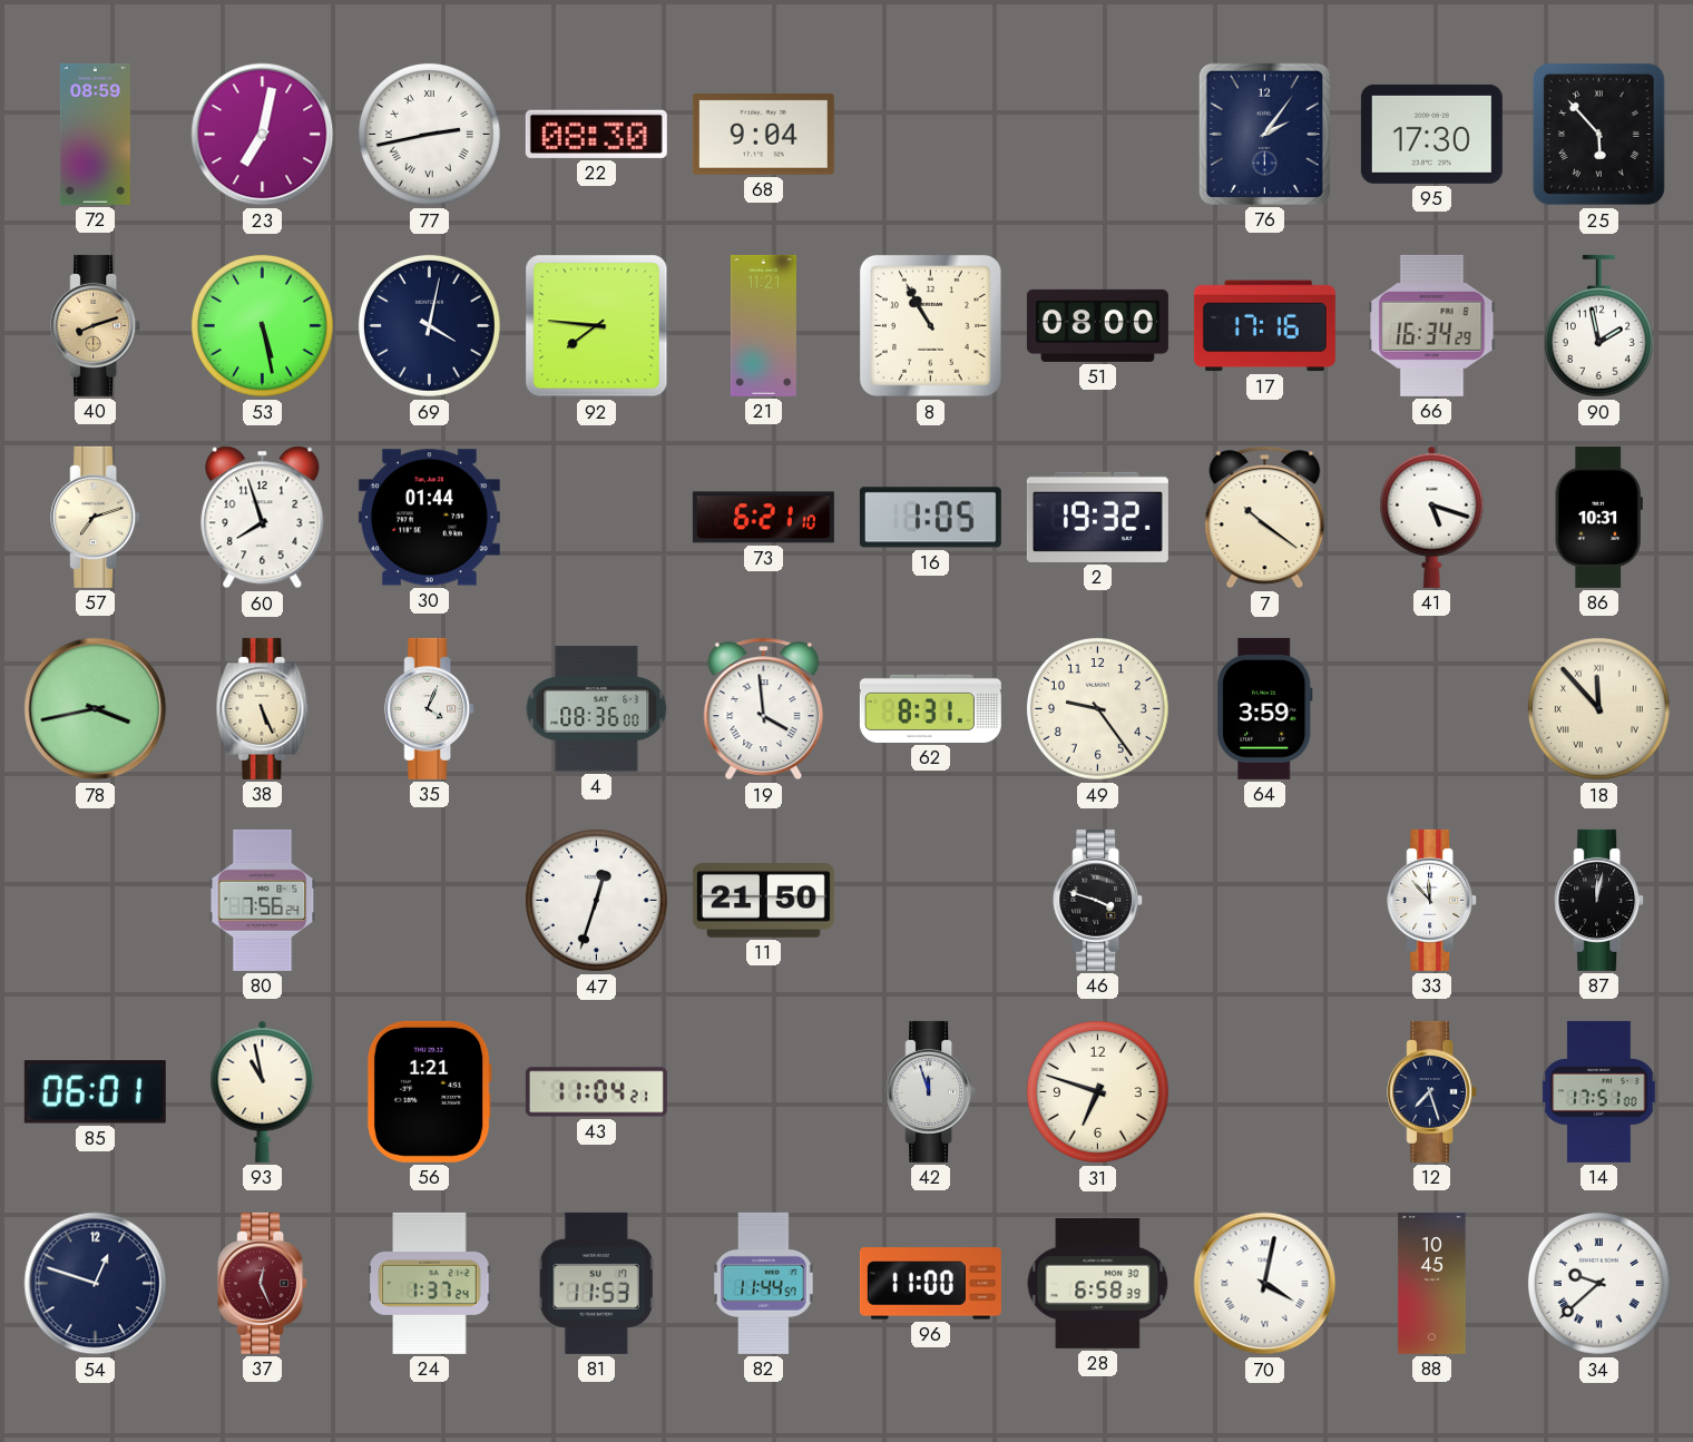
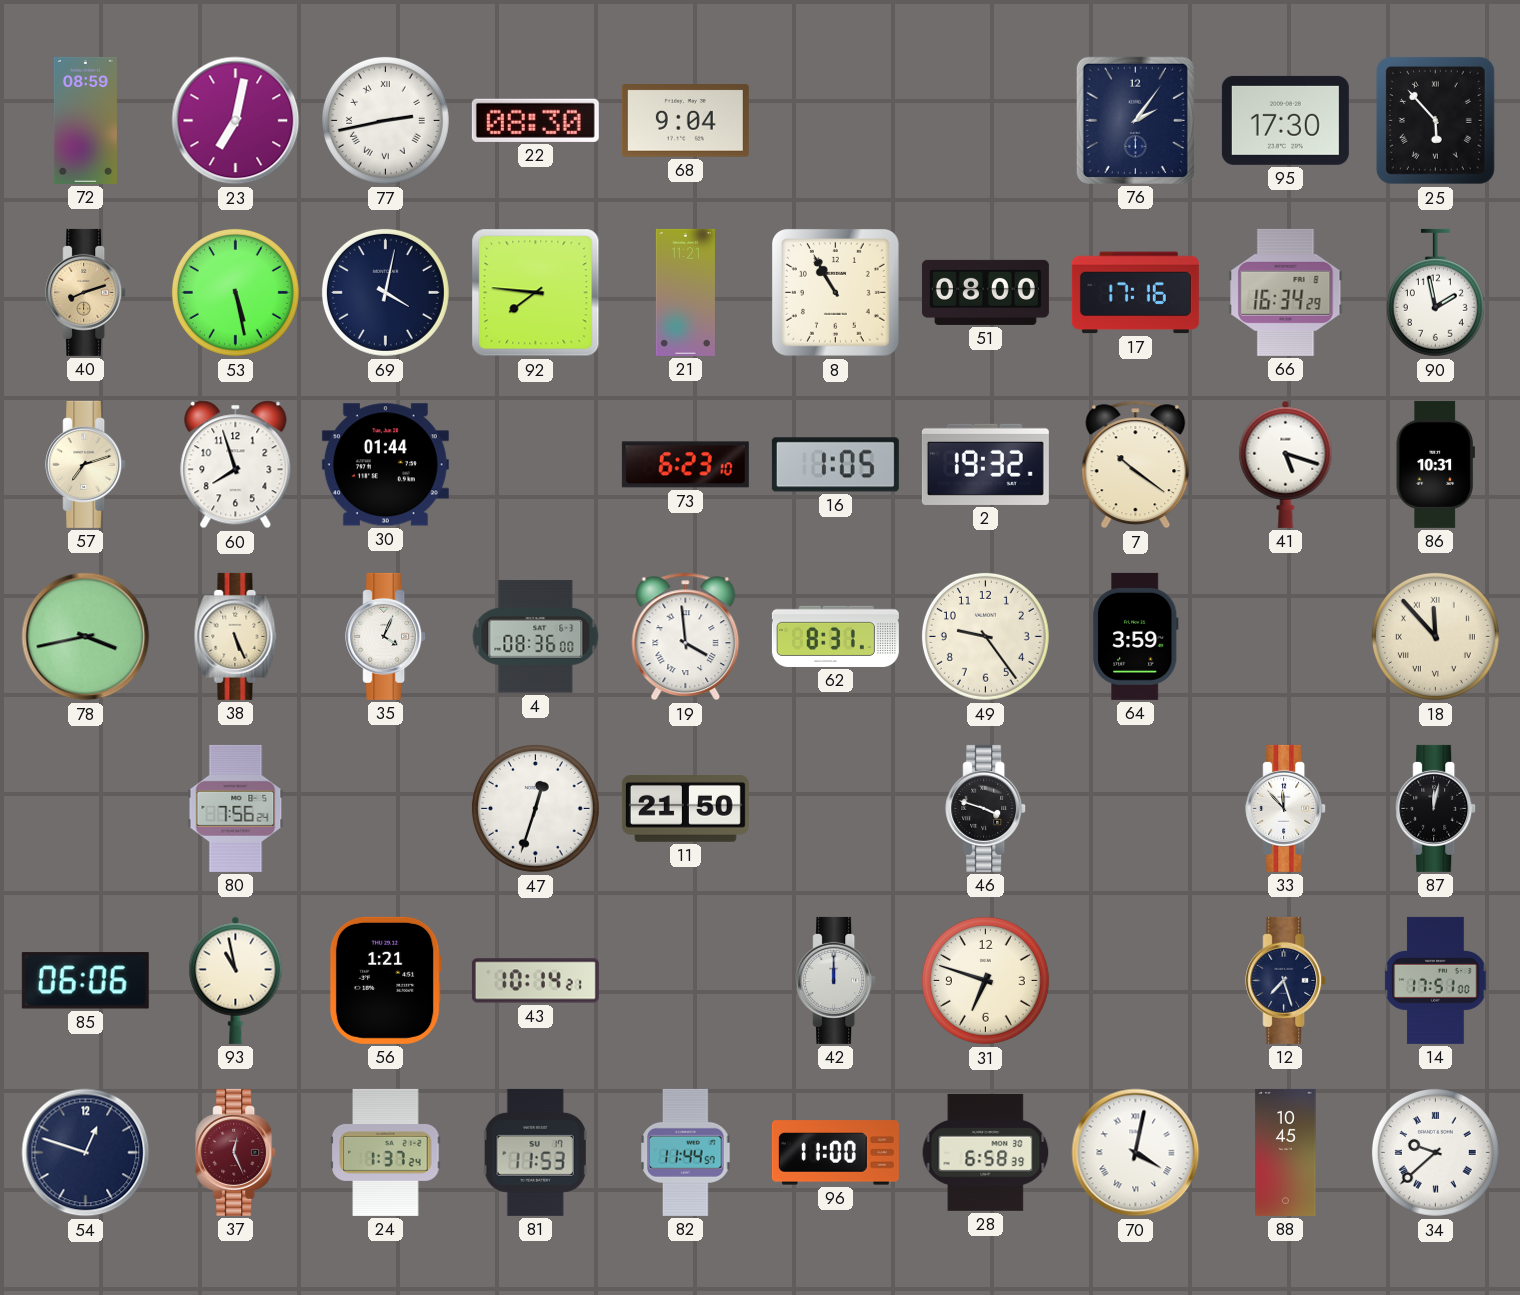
73: 6:21 -> 6:23
85: 06:01 -> 06:06
43: 11:04 -> 10:14
42: 11:57 -> 12:00
